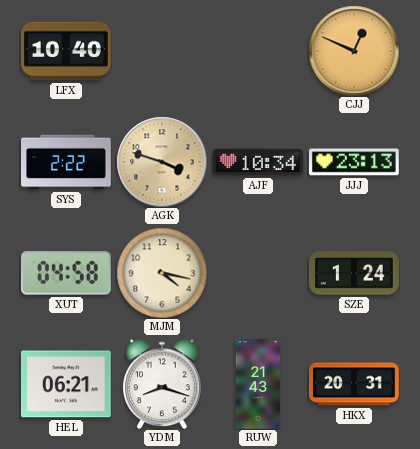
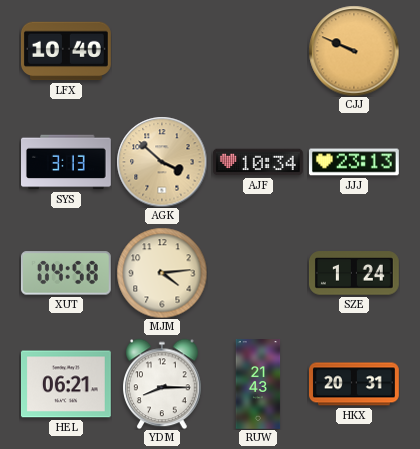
CJJ: 12:49 -> 9:49
SYS: 2:22 -> 3:13
AGK: 3:48 -> 3:52
MJM: 4:17 -> 4:14
YDM: 8:18 -> 8:15
